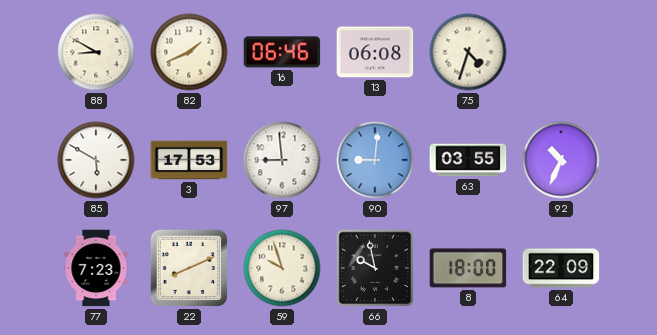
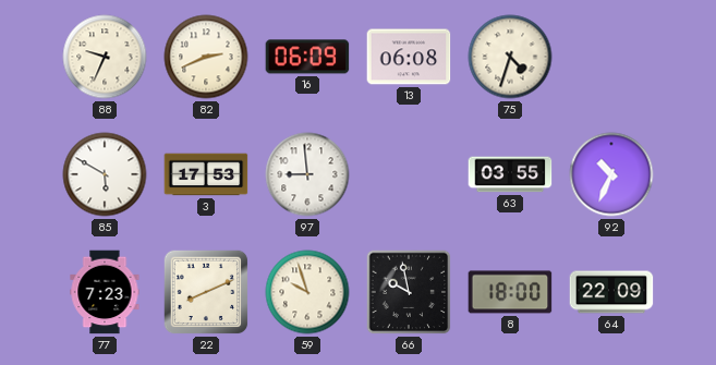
88: 8:50 -> 9:34
82: 1:41 -> 2:41
16: 06:46 -> 06:09
90: 9:01 -> none
